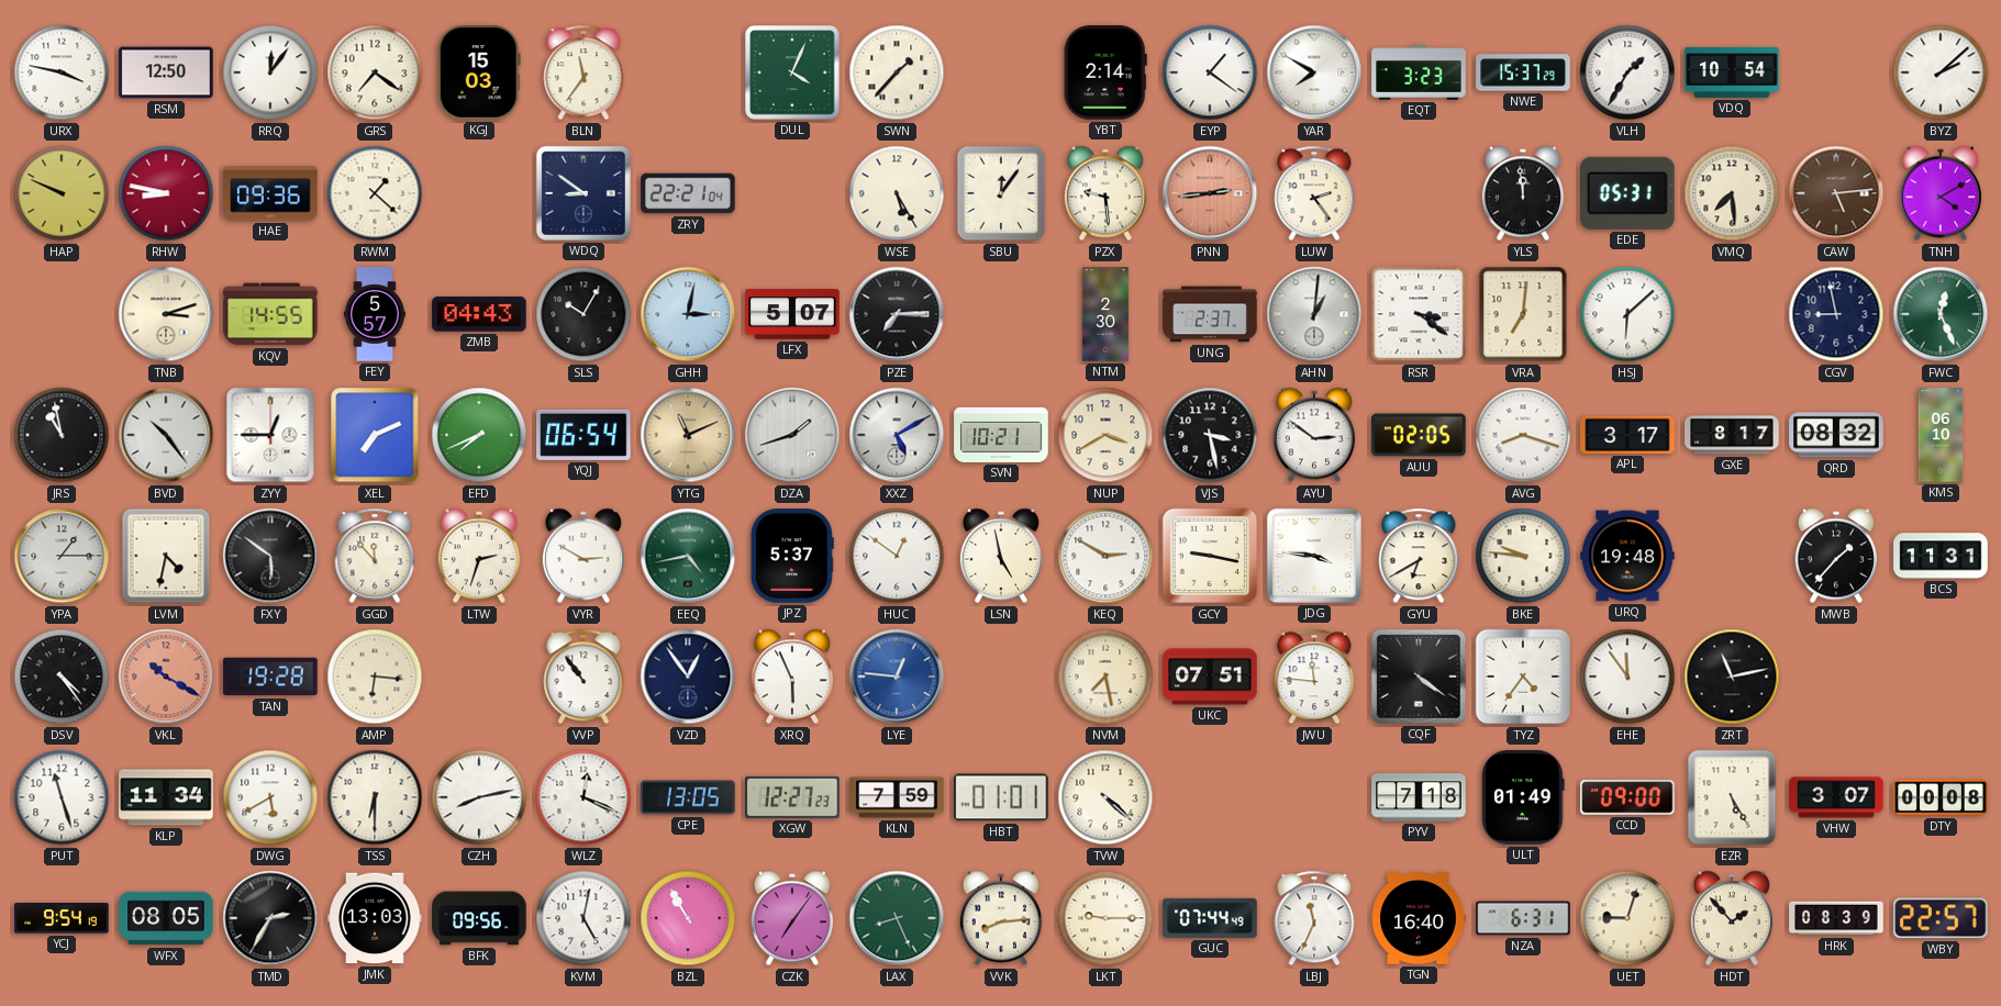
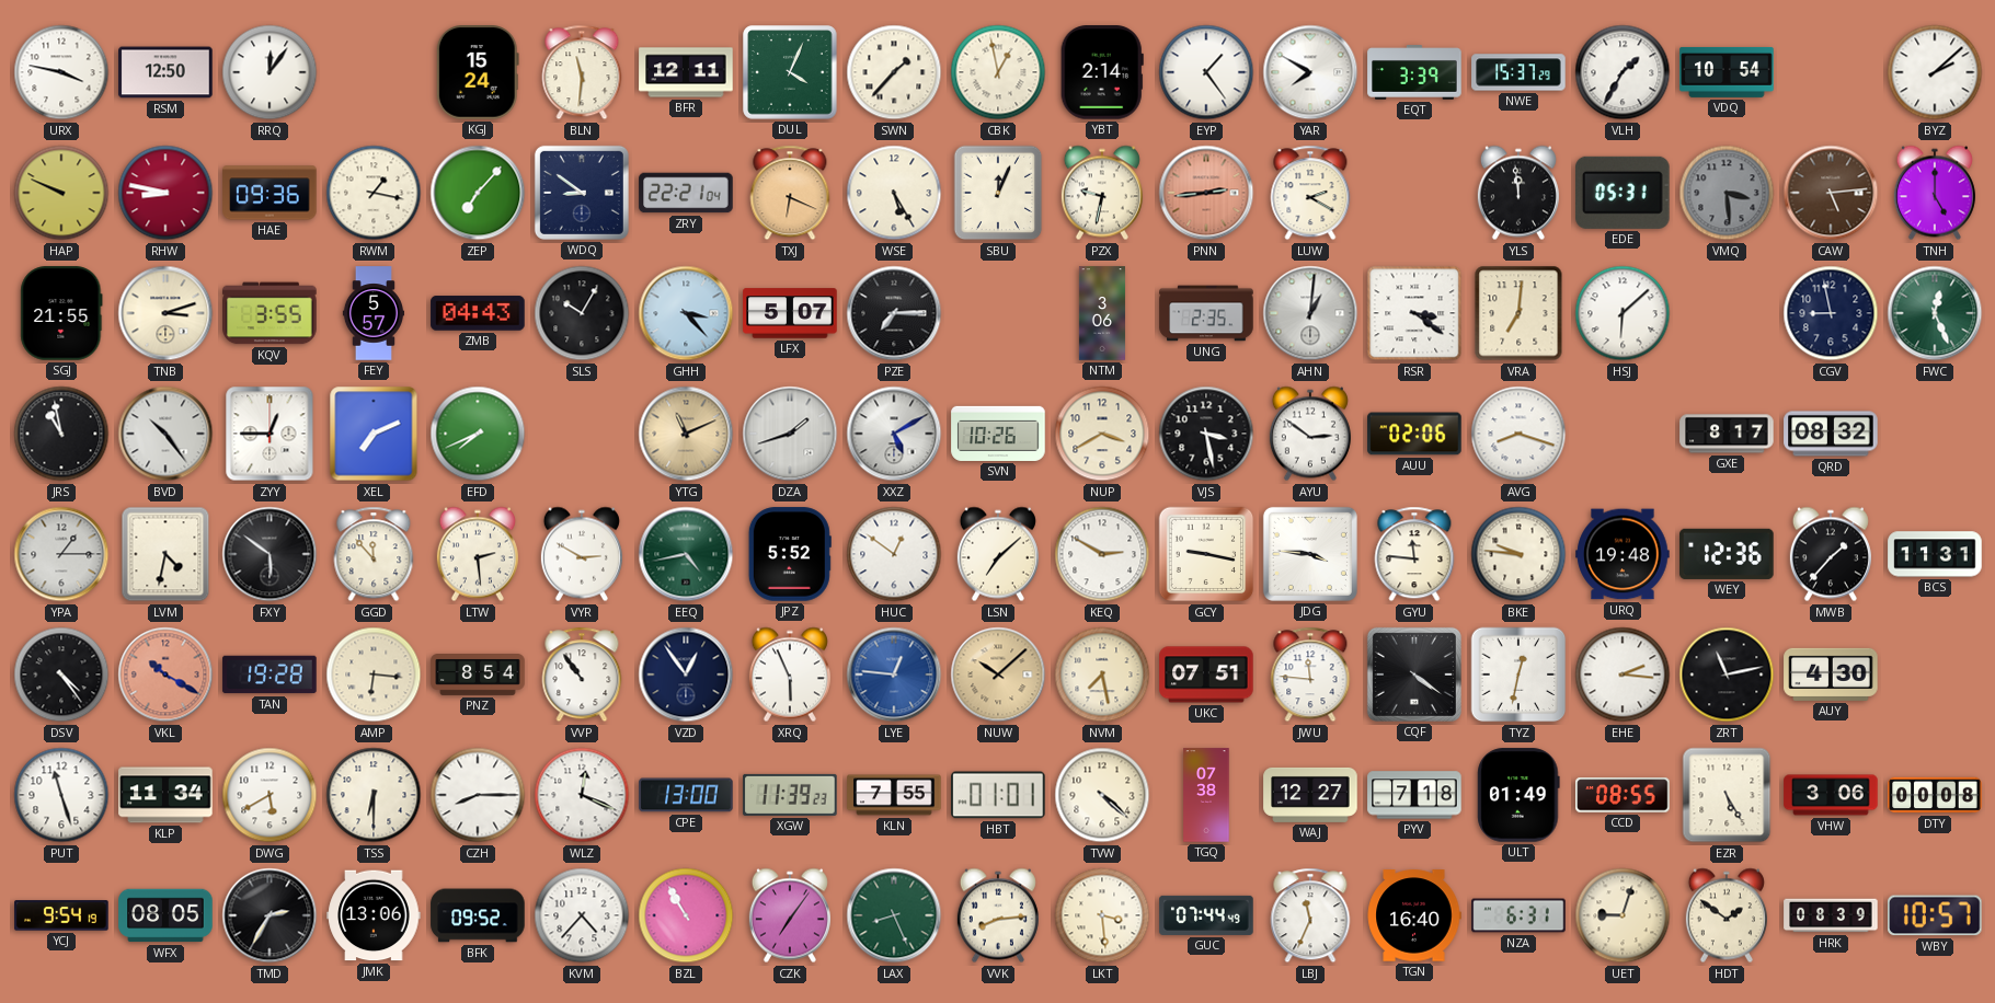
GRS: 7:21 -> none
KGJ: 15:03 -> 15:24
BLN: 11:36 -> 11:31
BFR: none -> 12:11
CBK: none -> 12:58
EYP: 1:21 -> 1:24
EQT: 3:23 -> 3:39
RWM: 1:22 -> 1:17
ZEP: none -> 7:07
TXJ: none -> 6:19
SBU: 12:06 -> 12:04
PZX: 9:29 -> 9:32
LUW: 2:24 -> 2:20
VMQ: 7:29 -> 3:29
VMQ dial: cream -> grey
TNH: 4:10 -> 5:00
SGJ: none -> 21:55
KQV: 14:55 -> 3:55
GHH: 3:02 -> 3:23
NTM: 2:30 -> 3:06
UNG: 2:37 -> 2:35
YQJ: 06:54 -> none
SVN: 10:21 -> 10:26
AUU: 02:05 -> 02:06
APL: 3:17 -> none
KMS: 06:10 -> none
LTW: 2:33 -> 2:29
JPZ: 5:37 -> 5:52
LSN: 4:58 -> 7:08
GYU: 6:40 -> 11:46
WEY: none -> 12:36
PNZ: none -> 8:54
NUW: none -> 10:08
TYZ: 4:36 -> 12:32
EHE: 11:54 -> 2:16
AUY: none -> 4:30
CZH: 8:13 -> 8:15
CPE: 13:05 -> 13:00
XGW: 12:27 -> 11:39
KLN: 7:59 -> 7:55
TGQ: none -> 07:38
WAJ: none -> 12:27
CCD: 09:00 -> 08:55
VHW: 3:07 -> 3:06
JMK: 13:03 -> 13:06
BFK: 09:56 -> 09:52
KVM: 5:02 -> 4:37
LKT: 9:15 -> 3:29
HDT: 1:53 -> 1:51
WBY: 22:57 -> 10:57
